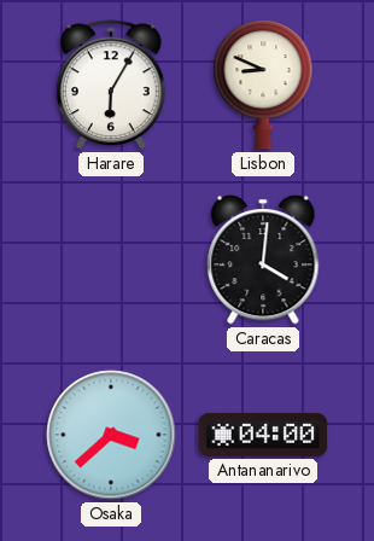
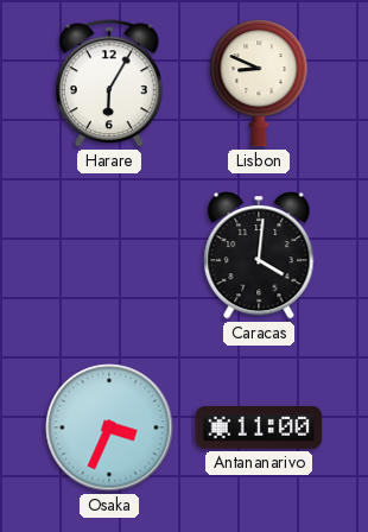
Osaka: 3:38 -> 3:34
Antananarivo: 04:00 -> 11:00
